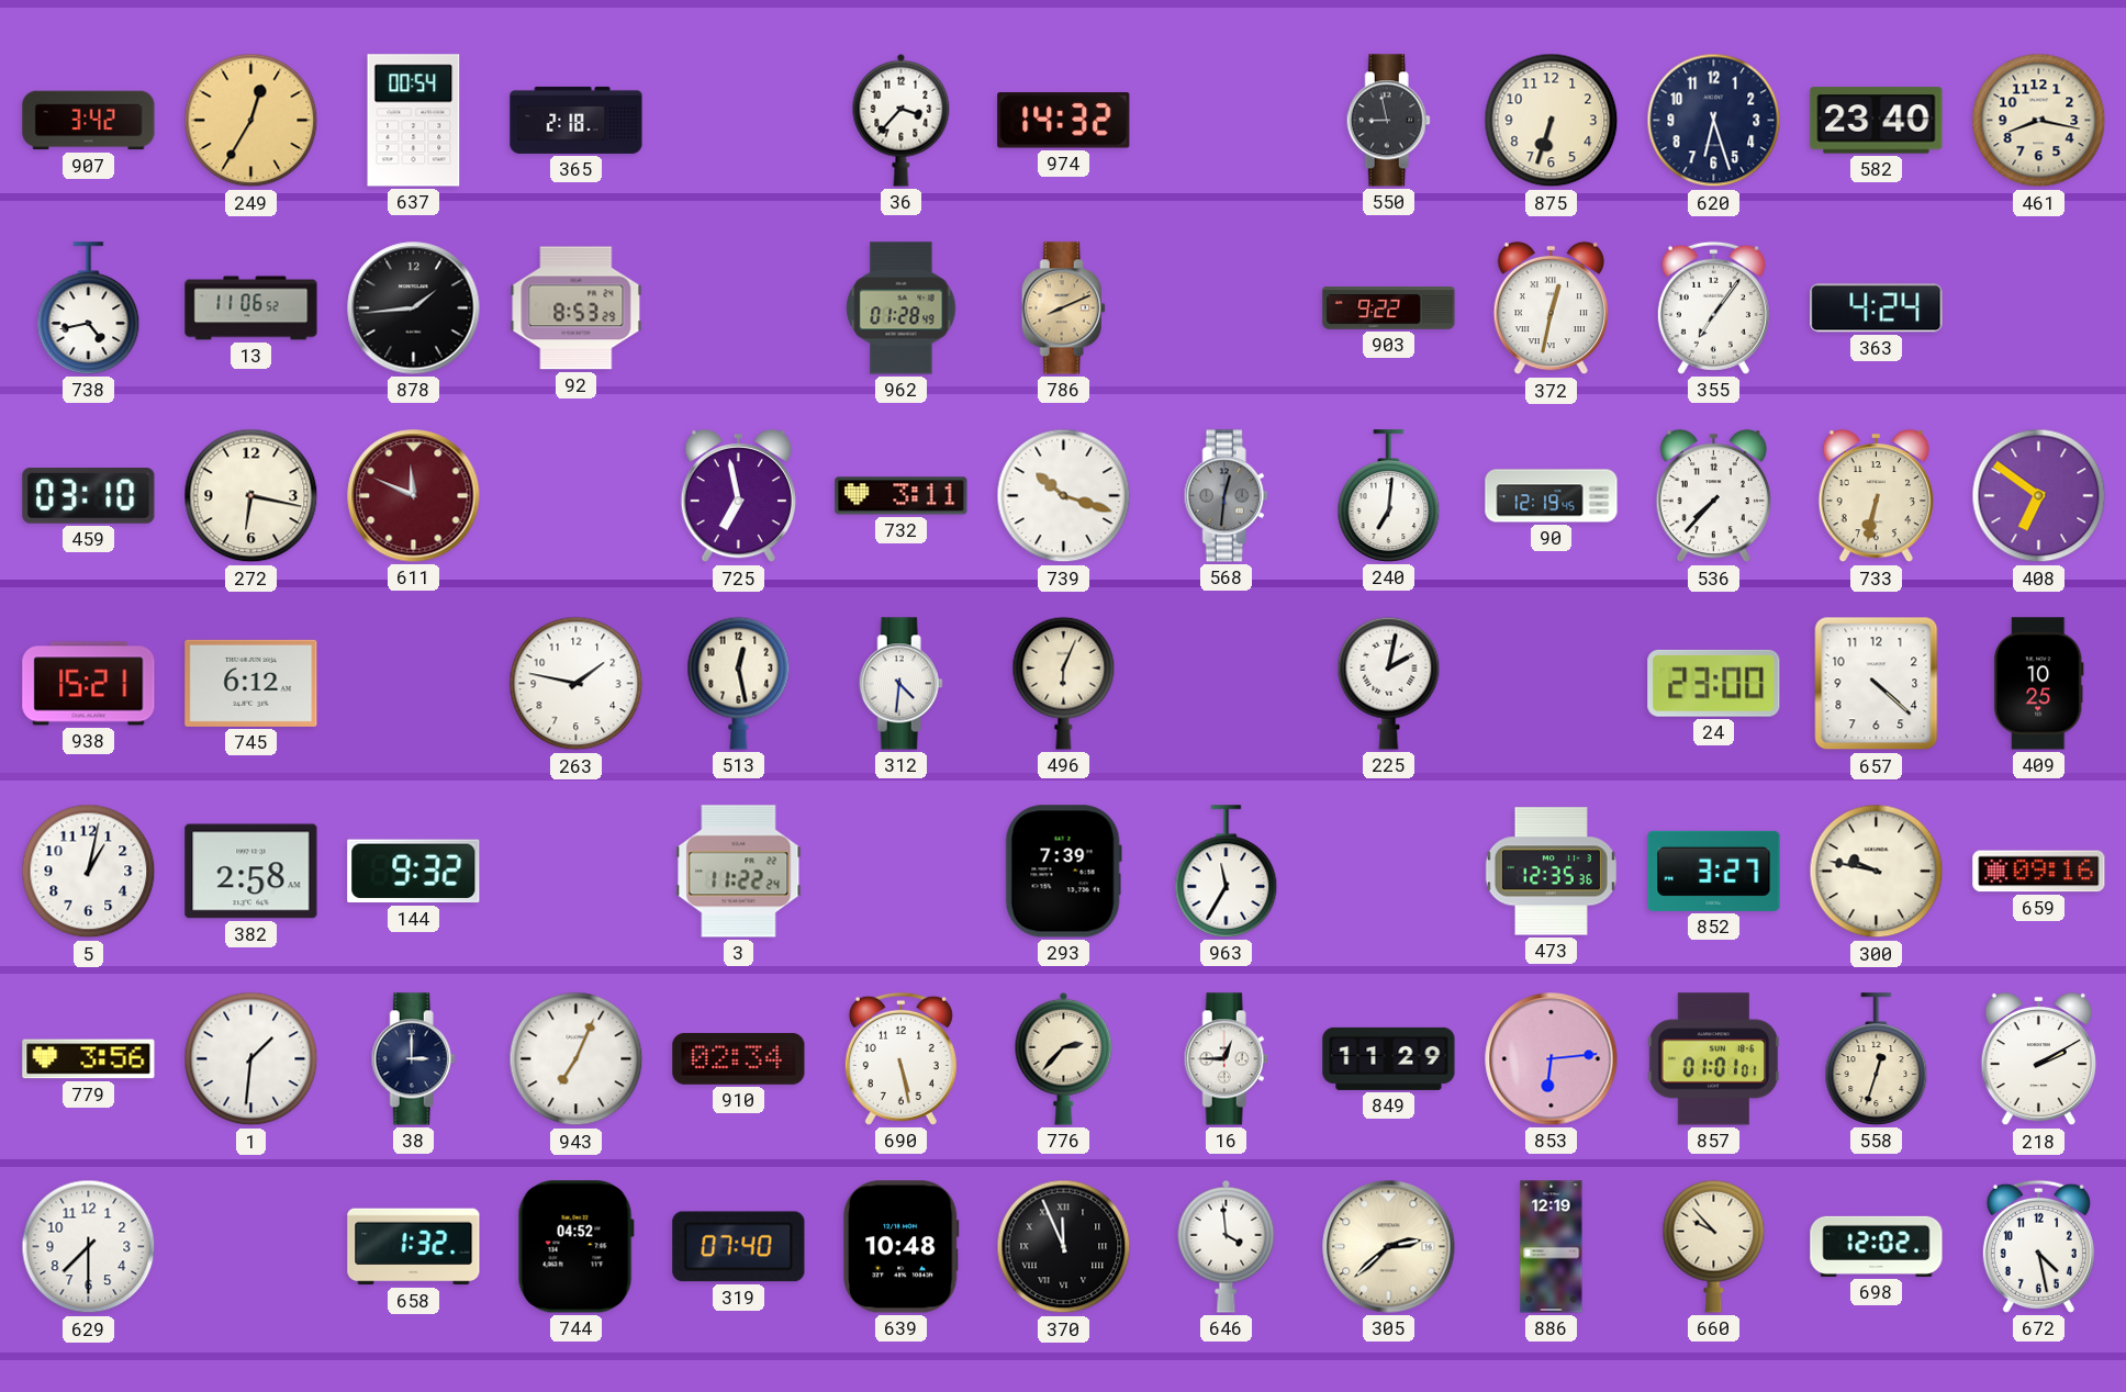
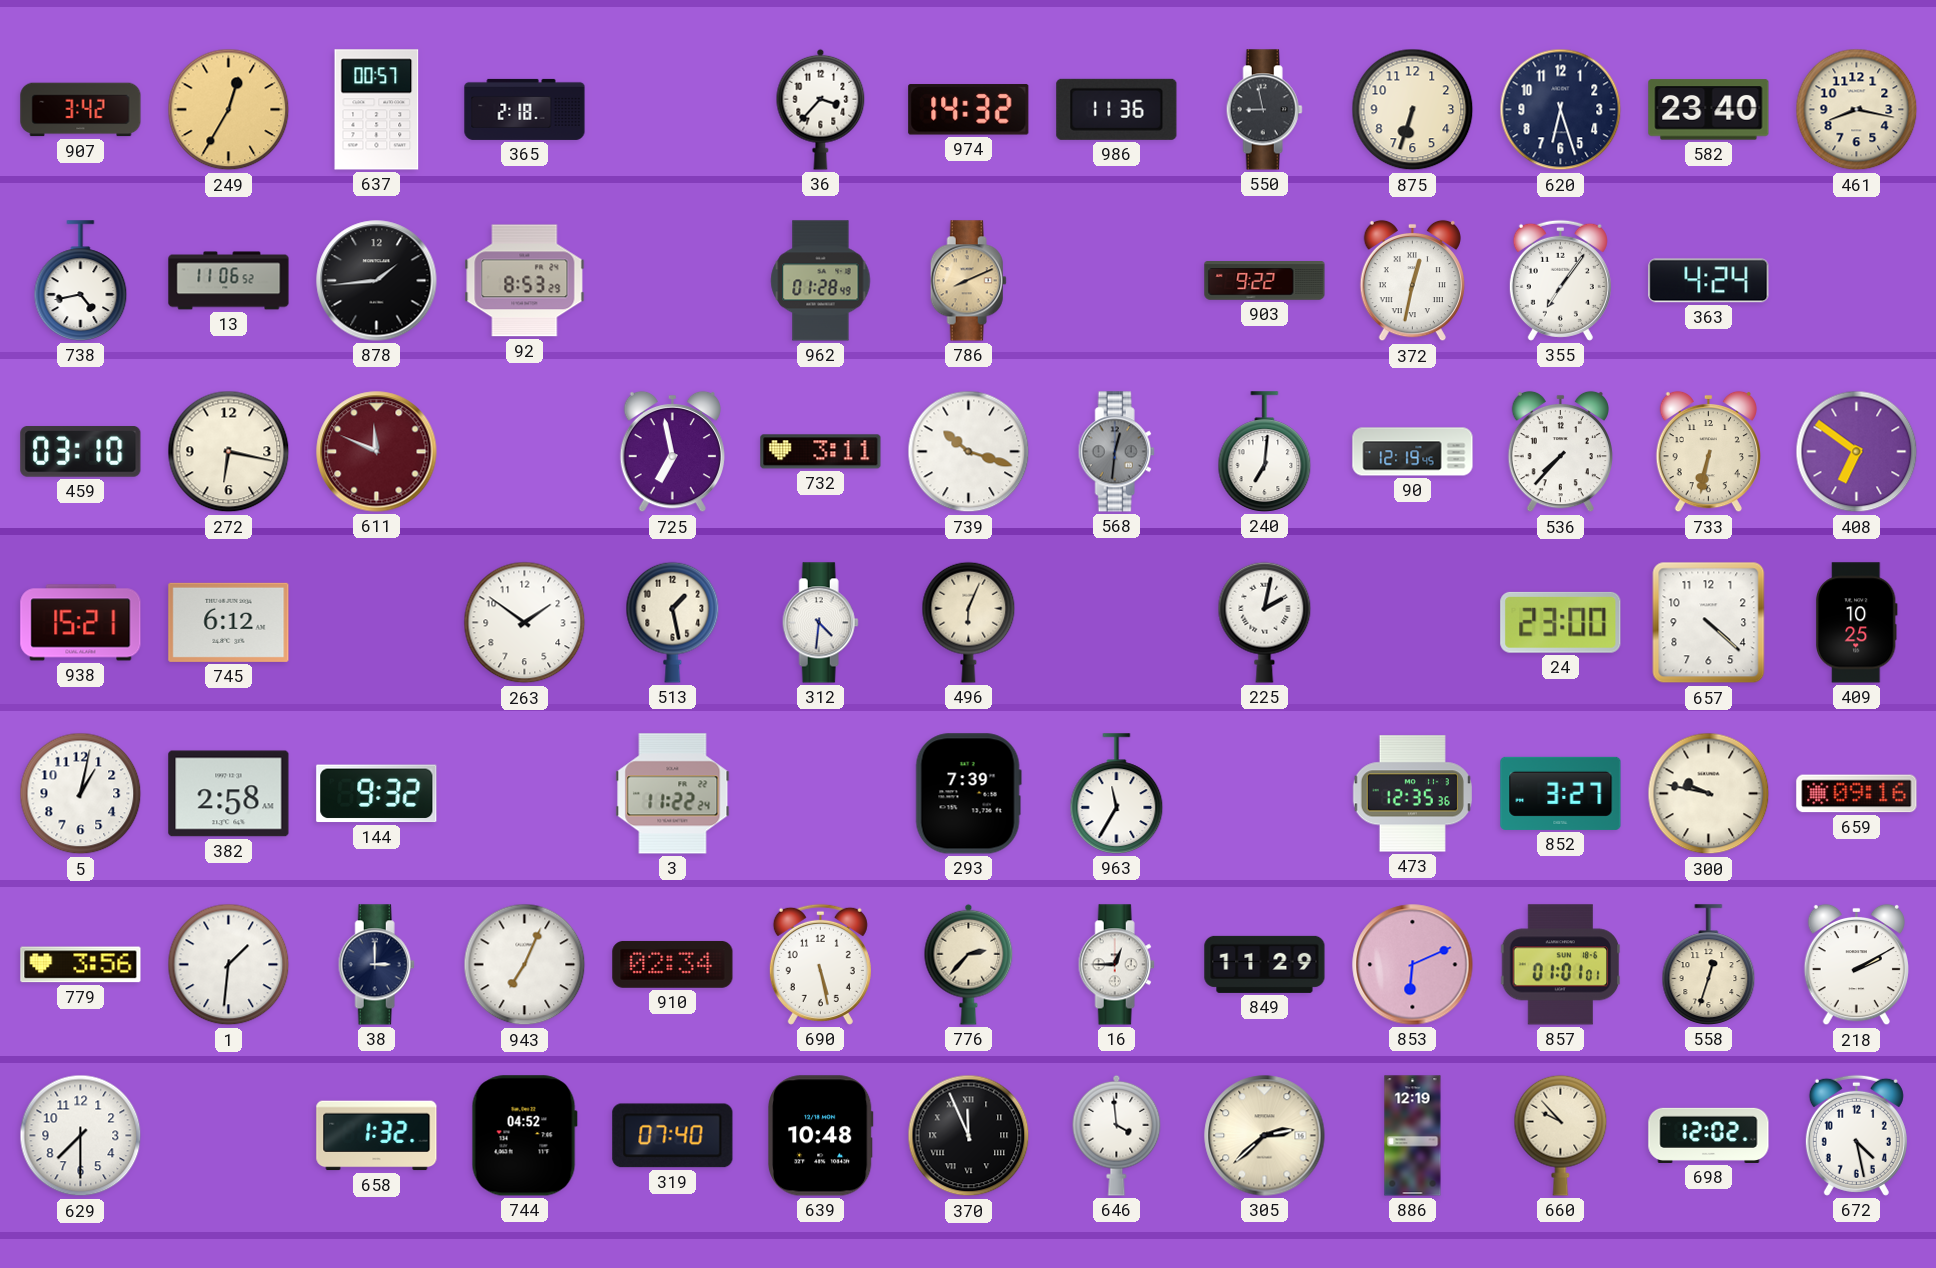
637: 00:54 -> 00:57
986: none -> 11:36
263: 1:47 -> 1:51
513: 12:28 -> 1:28
853: 6:14 -> 6:11
